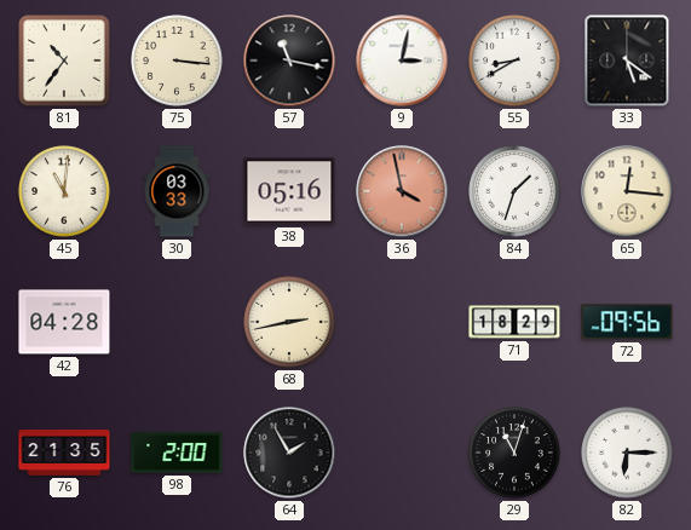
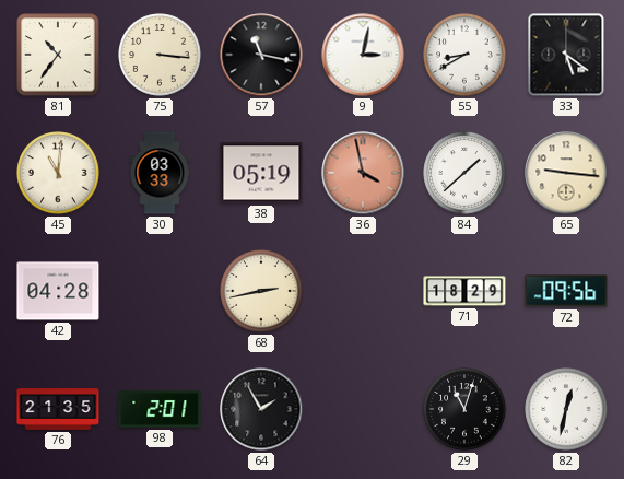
38: 05:16 -> 05:19
84: 1:33 -> 1:38
65: 12:16 -> 9:16
98: 2:00 -> 2:01
82: 6:15 -> 12:32
